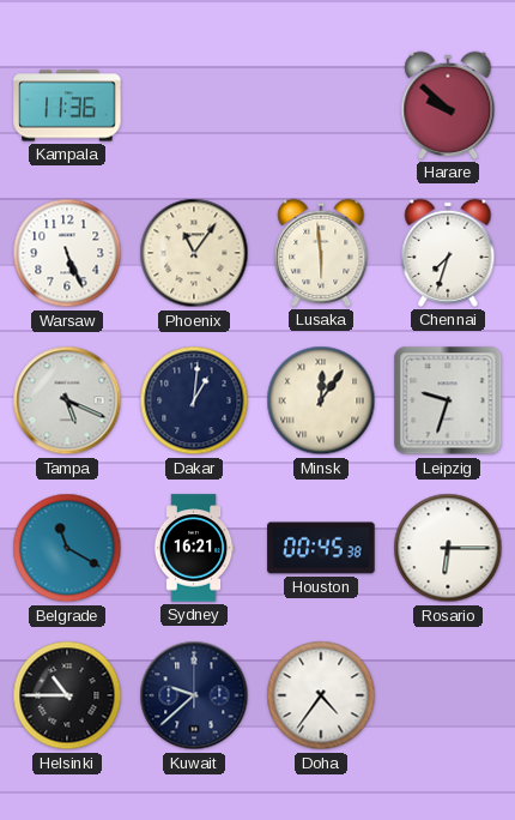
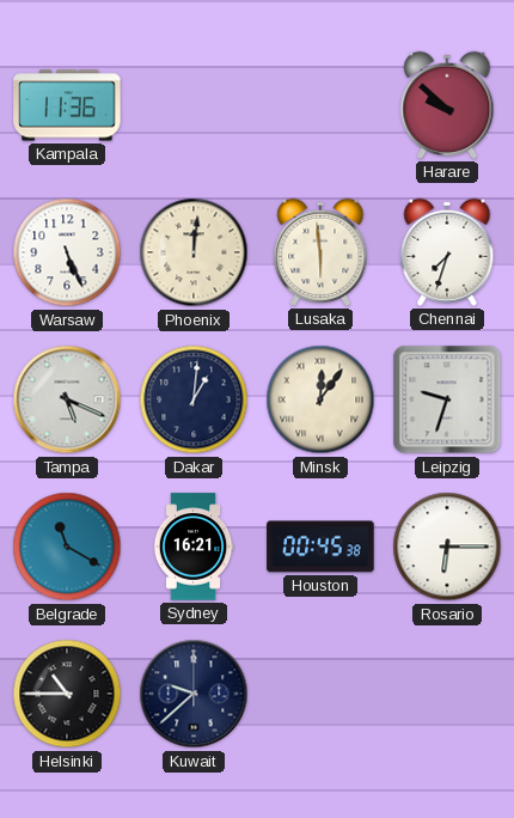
Phoenix: 11:06 -> 12:01
Doha: 4:36 -> none
